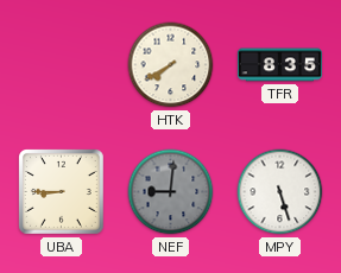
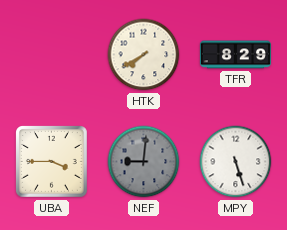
TFR: 8:35 -> 8:29
UBA: 8:45 -> 3:45
